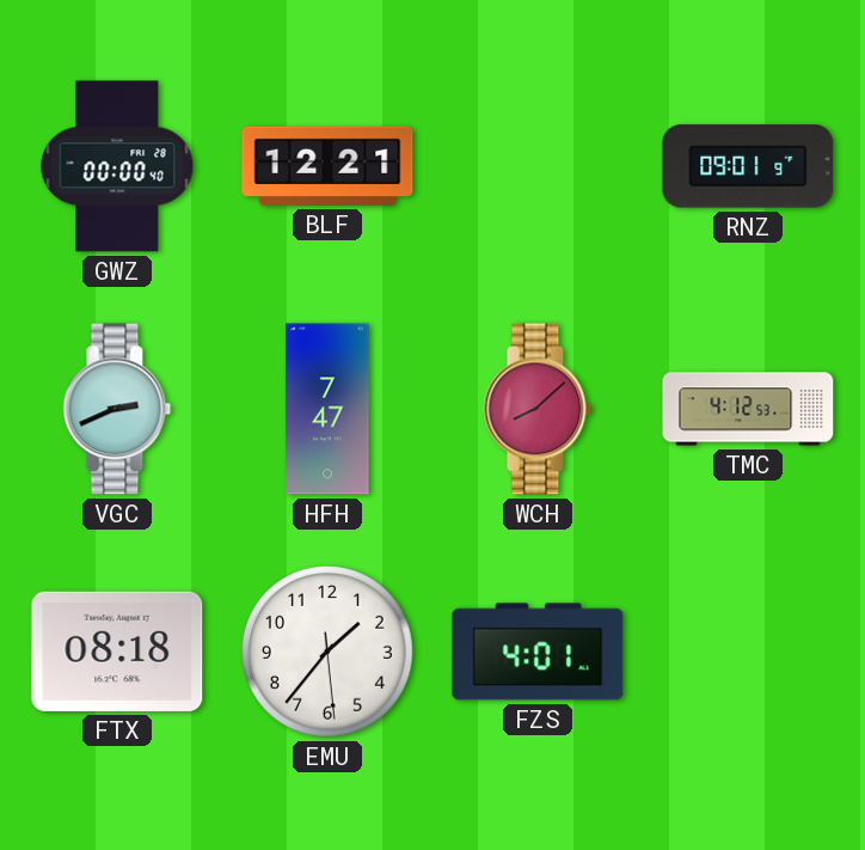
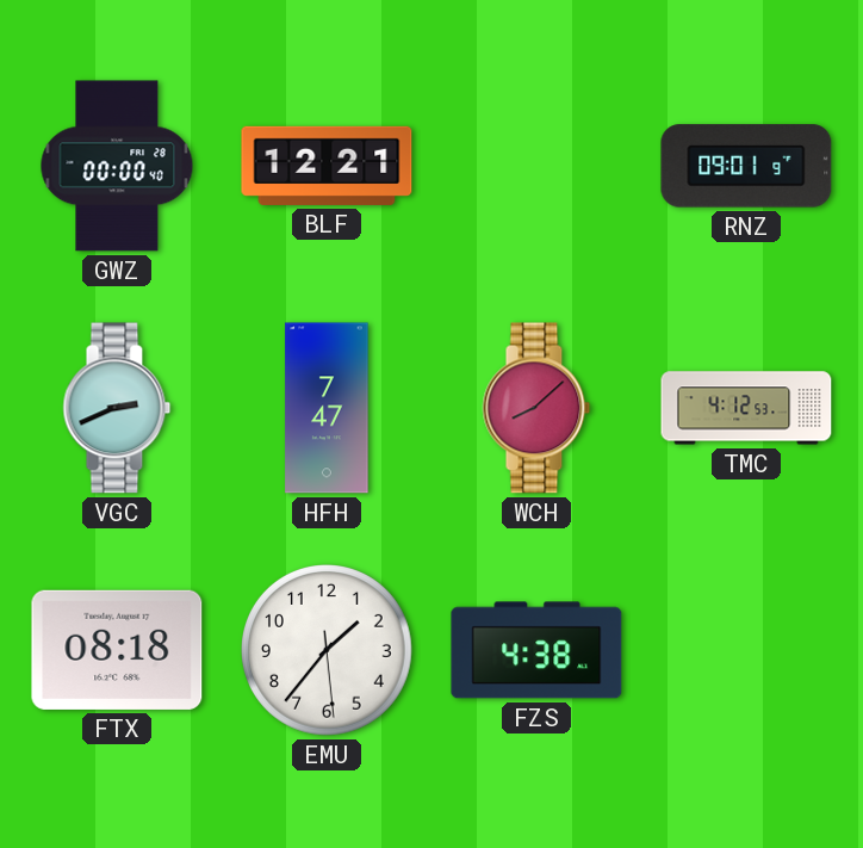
FZS: 4:01 -> 4:38
